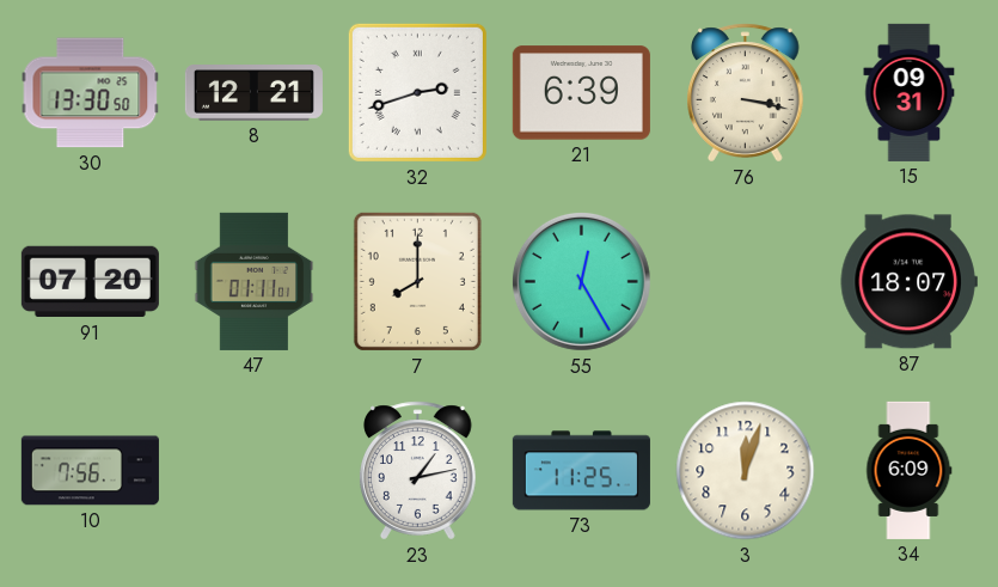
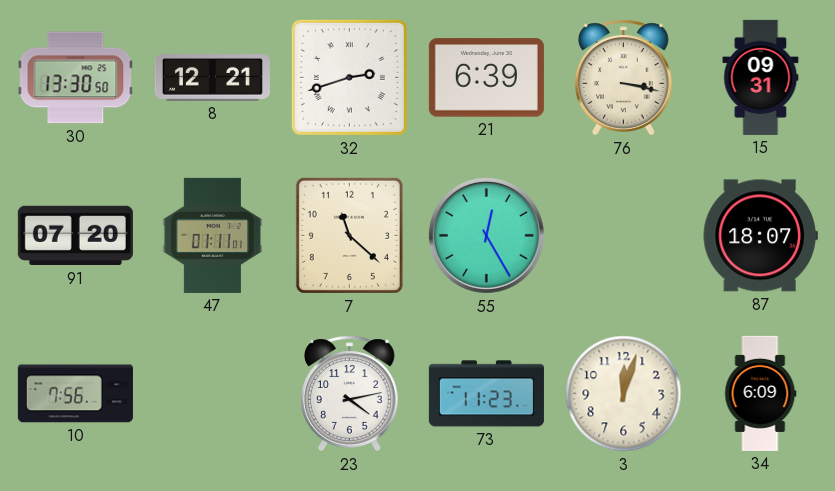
7: 8:00 -> 11:22
23: 1:13 -> 4:13
73: 11:25 -> 11:23
